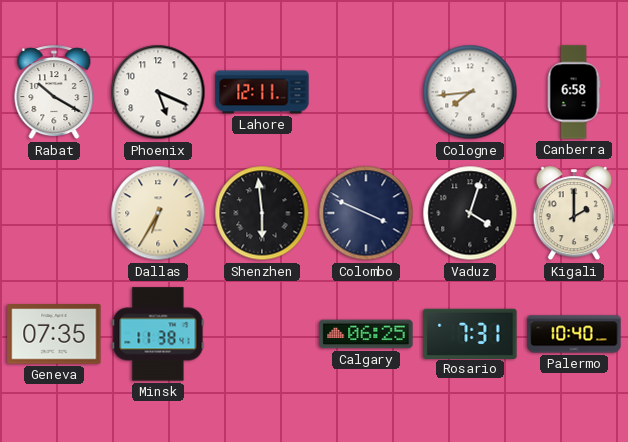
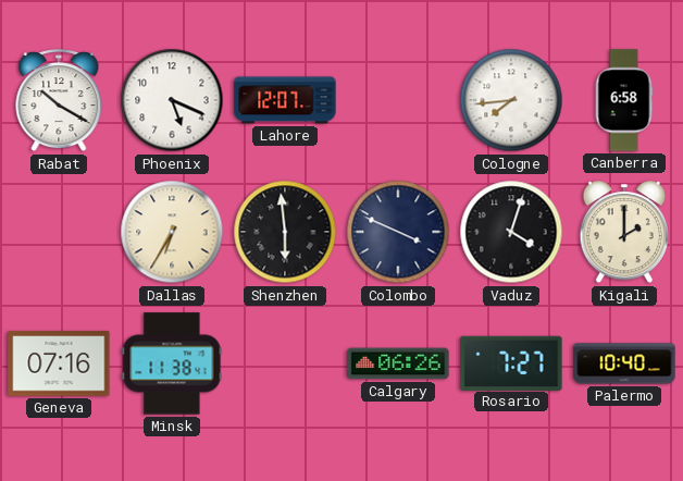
Lahore: 12:11 -> 12:07
Geneva: 07:35 -> 07:16
Calgary: 06:25 -> 06:26
Rosario: 7:31 -> 7:27
